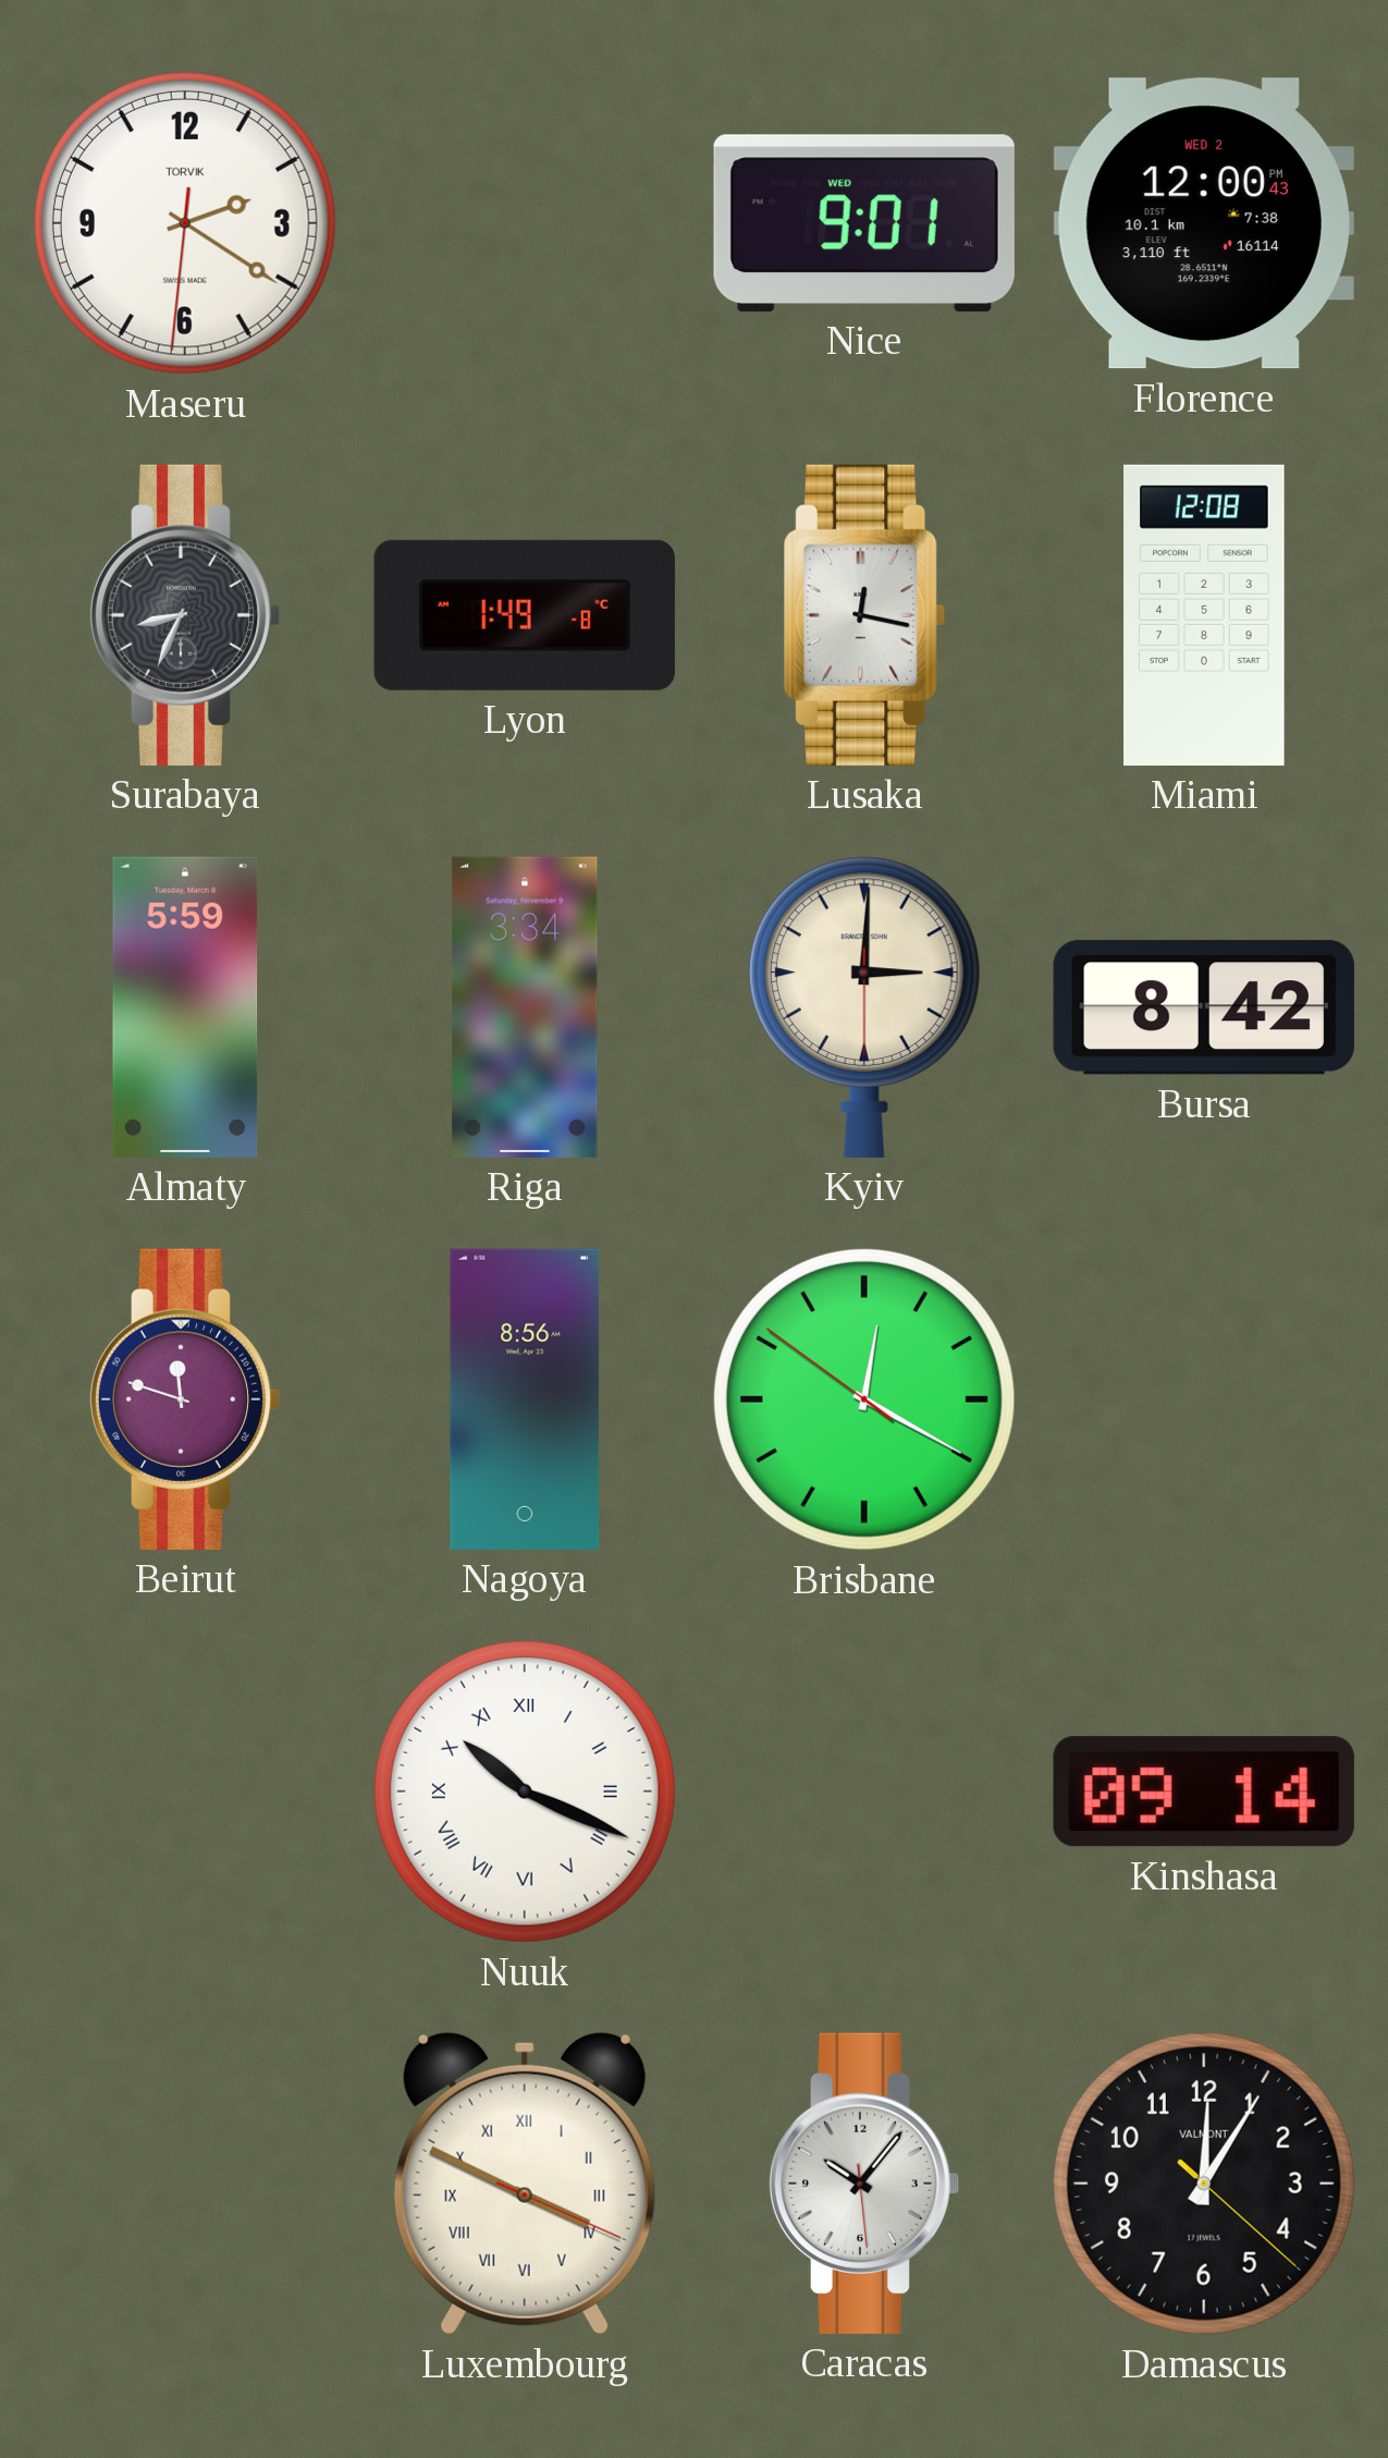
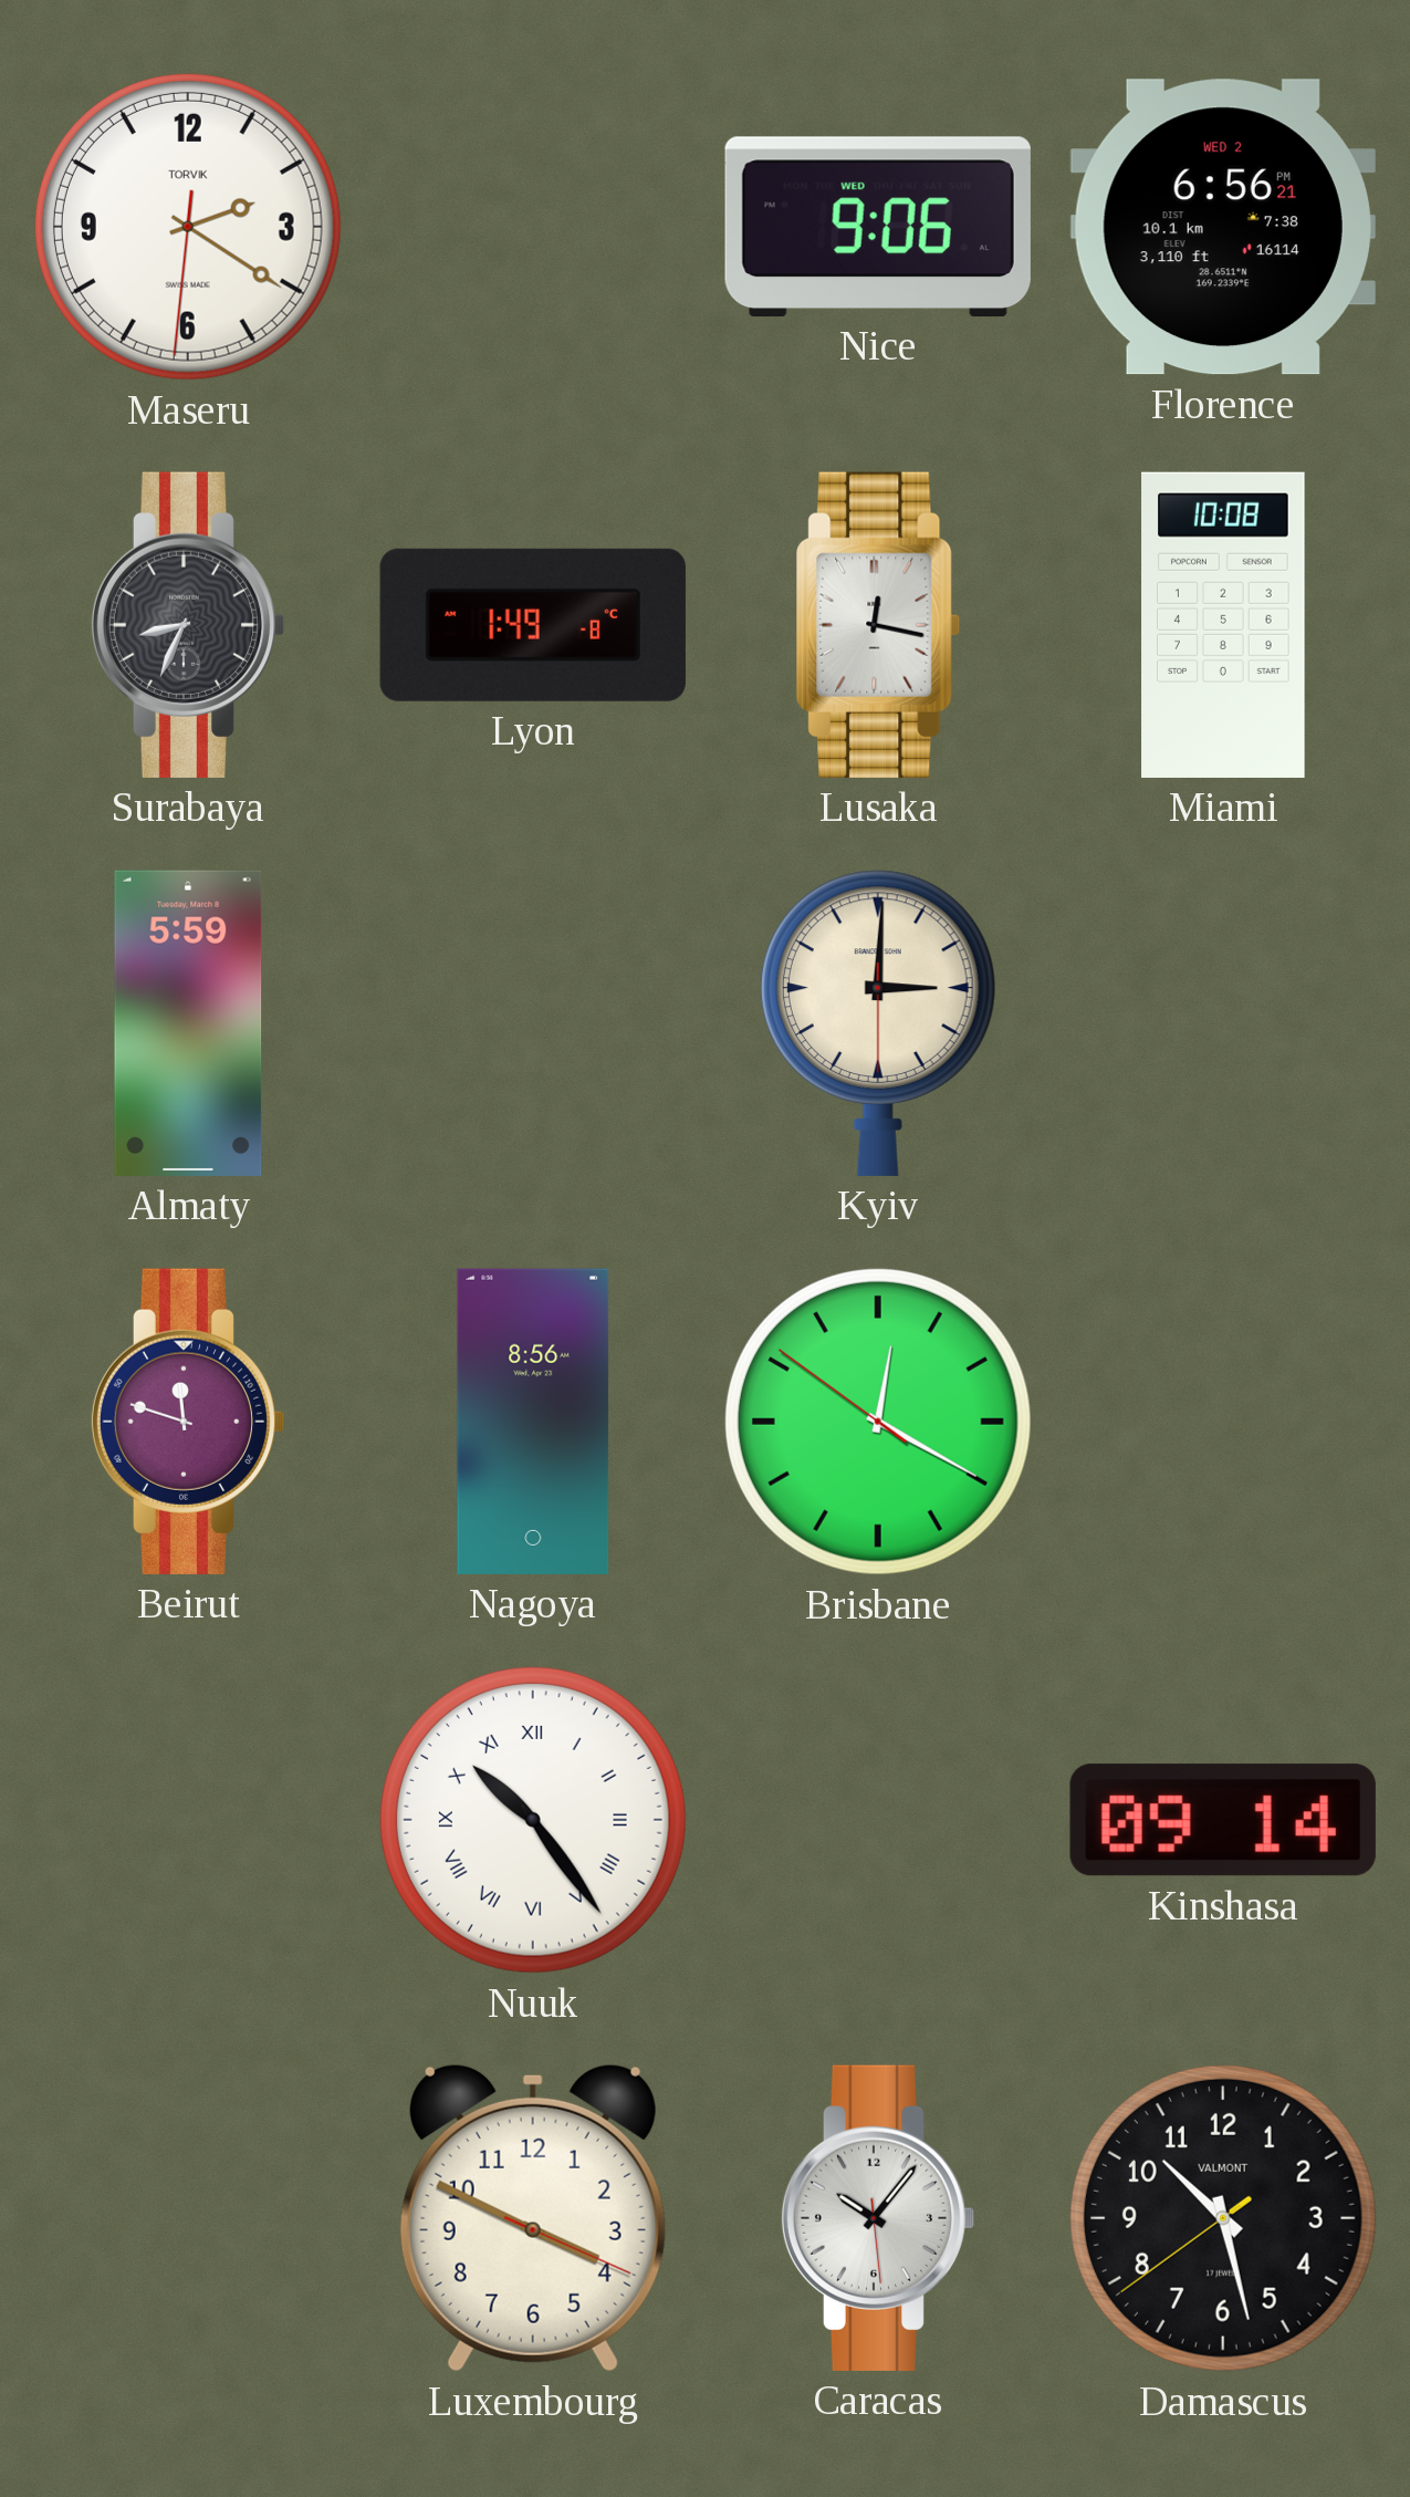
Nice: 9:01 -> 9:06
Florence: 12:00 -> 6:56
Miami: 12:08 -> 10:08
Riga: 3:34 -> none
Bursa: 8:42 -> none
Nuuk: 10:19 -> 10:24
Luxembourg numerals: Roman -> Arabic
Damascus: 12:05 -> 10:27
